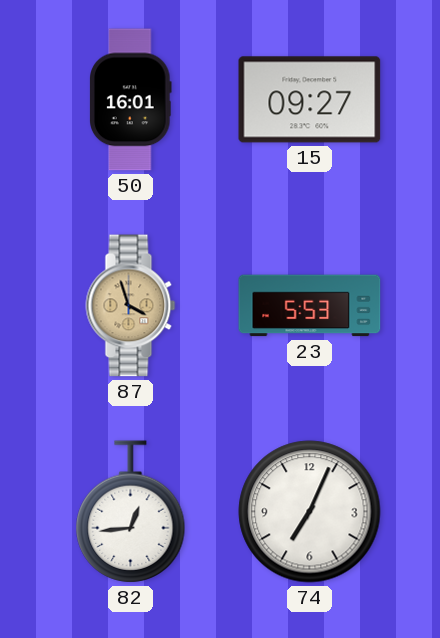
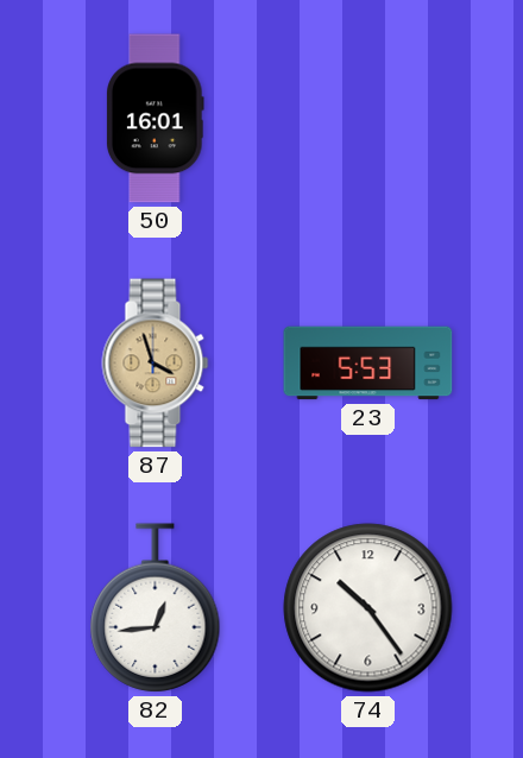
15: 09:27 -> none
74: 7:04 -> 10:24
